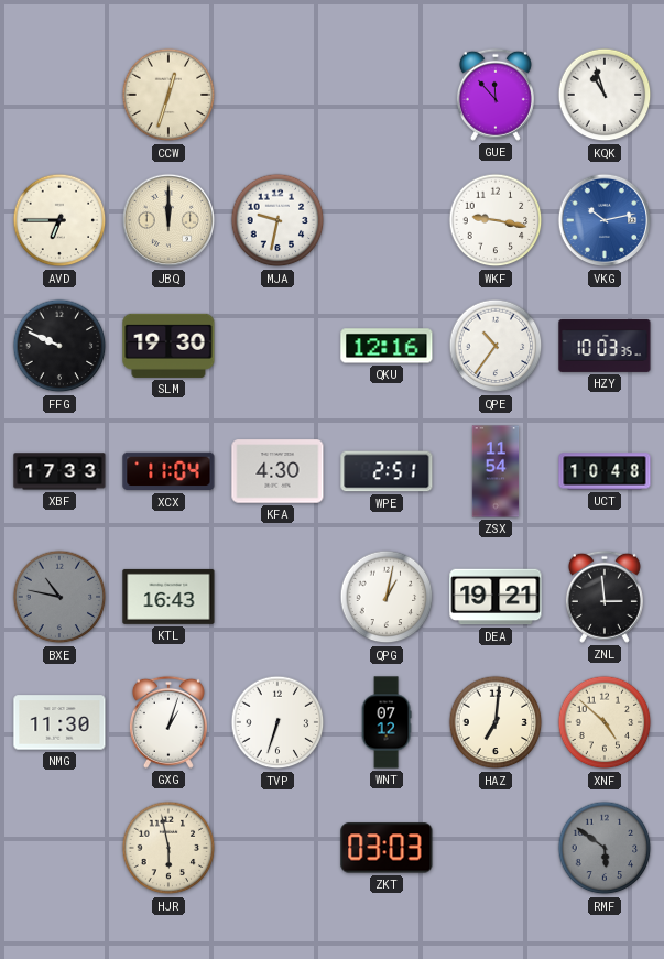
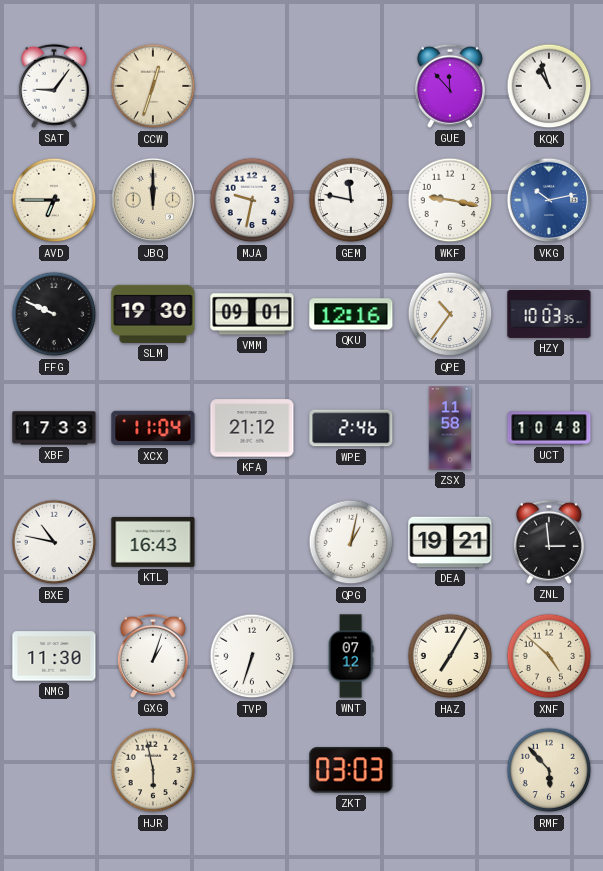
SAT: none -> 9:06
GEM: none -> 11:47
VMM: none -> 09:01
KFA: 4:30 -> 21:12
WPE: 2:51 -> 2:46
ZSX: 11:54 -> 11:58
BXE dial: grey -> white
HAZ: 7:01 -> 7:05
RMF: 5:51 -> 5:53
RMF dial: grey -> cream
